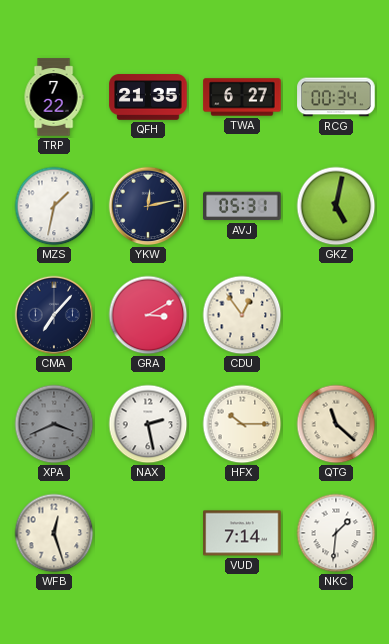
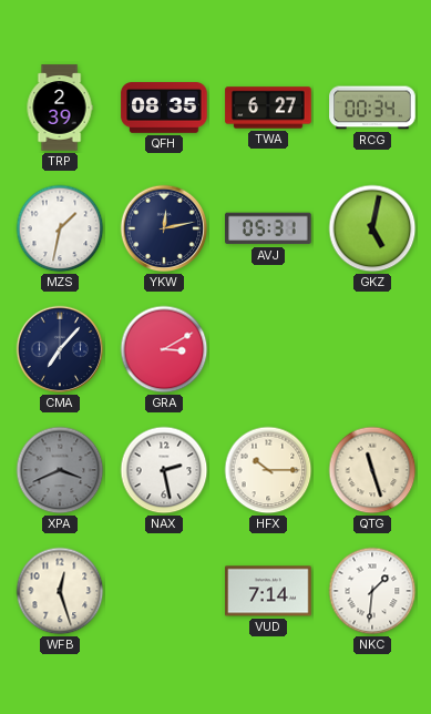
TRP: 7:22 -> 2:39
QFH: 21:35 -> 08:35
CDU: 12:54 -> none
QTG: 11:22 -> 11:27
